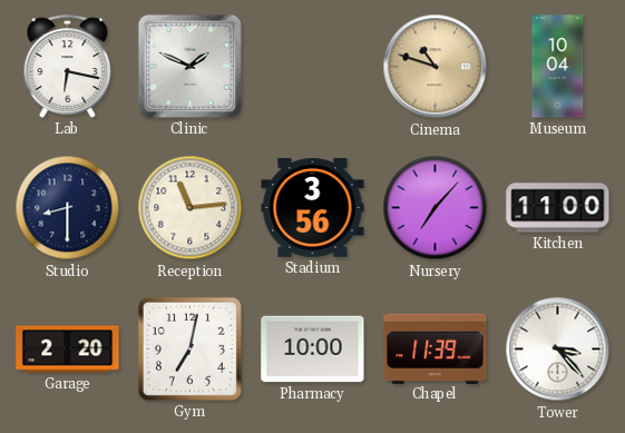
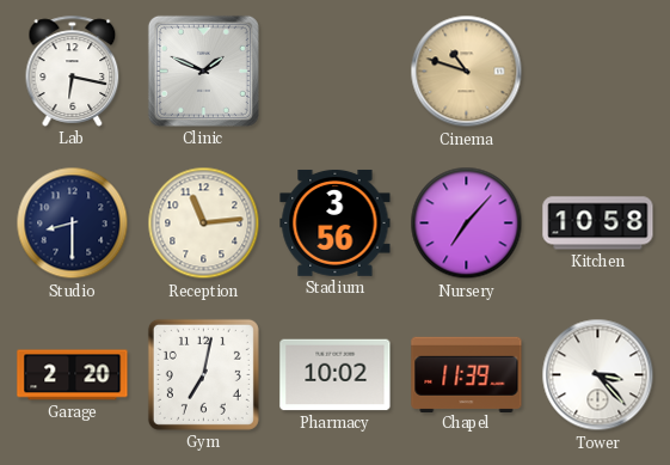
Museum: 10:04 -> none
Kitchen: 11:00 -> 10:58
Pharmacy: 10:00 -> 10:02
